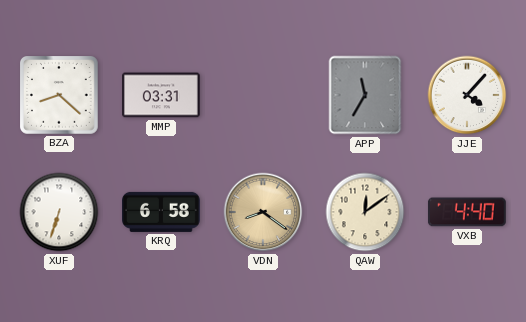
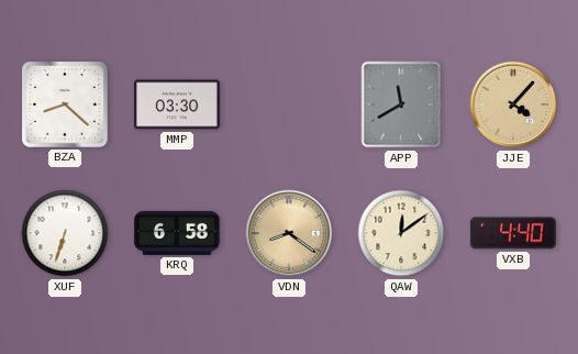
MMP: 03:31 -> 03:30
APP: 11:35 -> 11:40
JJE dial: white -> champagne
